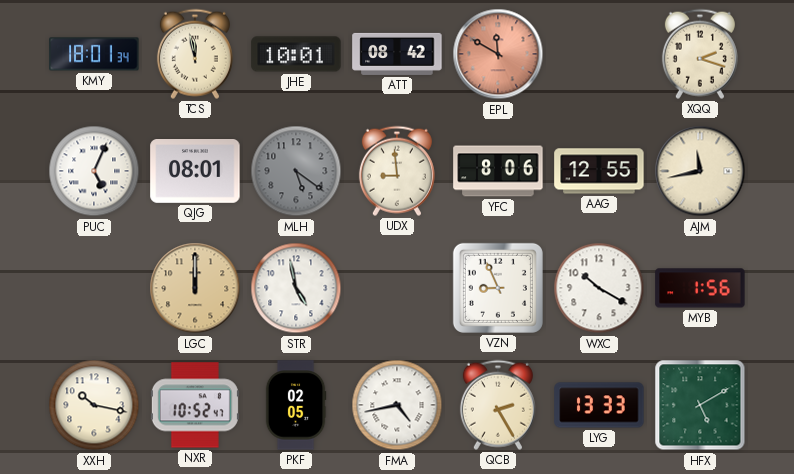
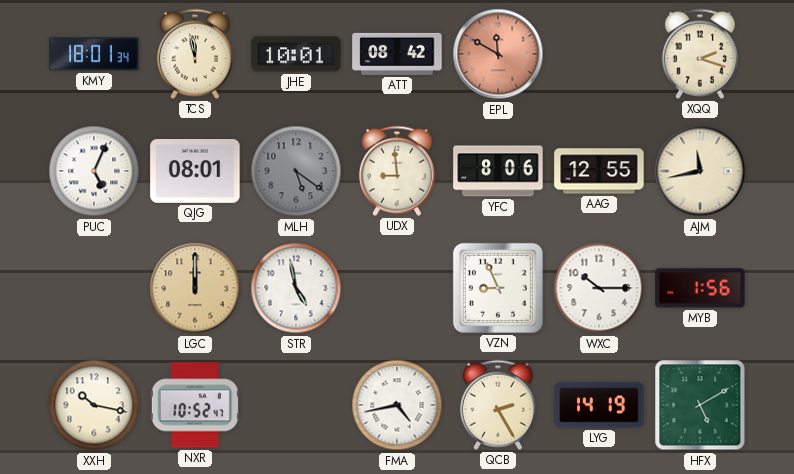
WXC: 10:20 -> 10:15
PKF: 02:05 -> none
LYG: 13:33 -> 14:19
